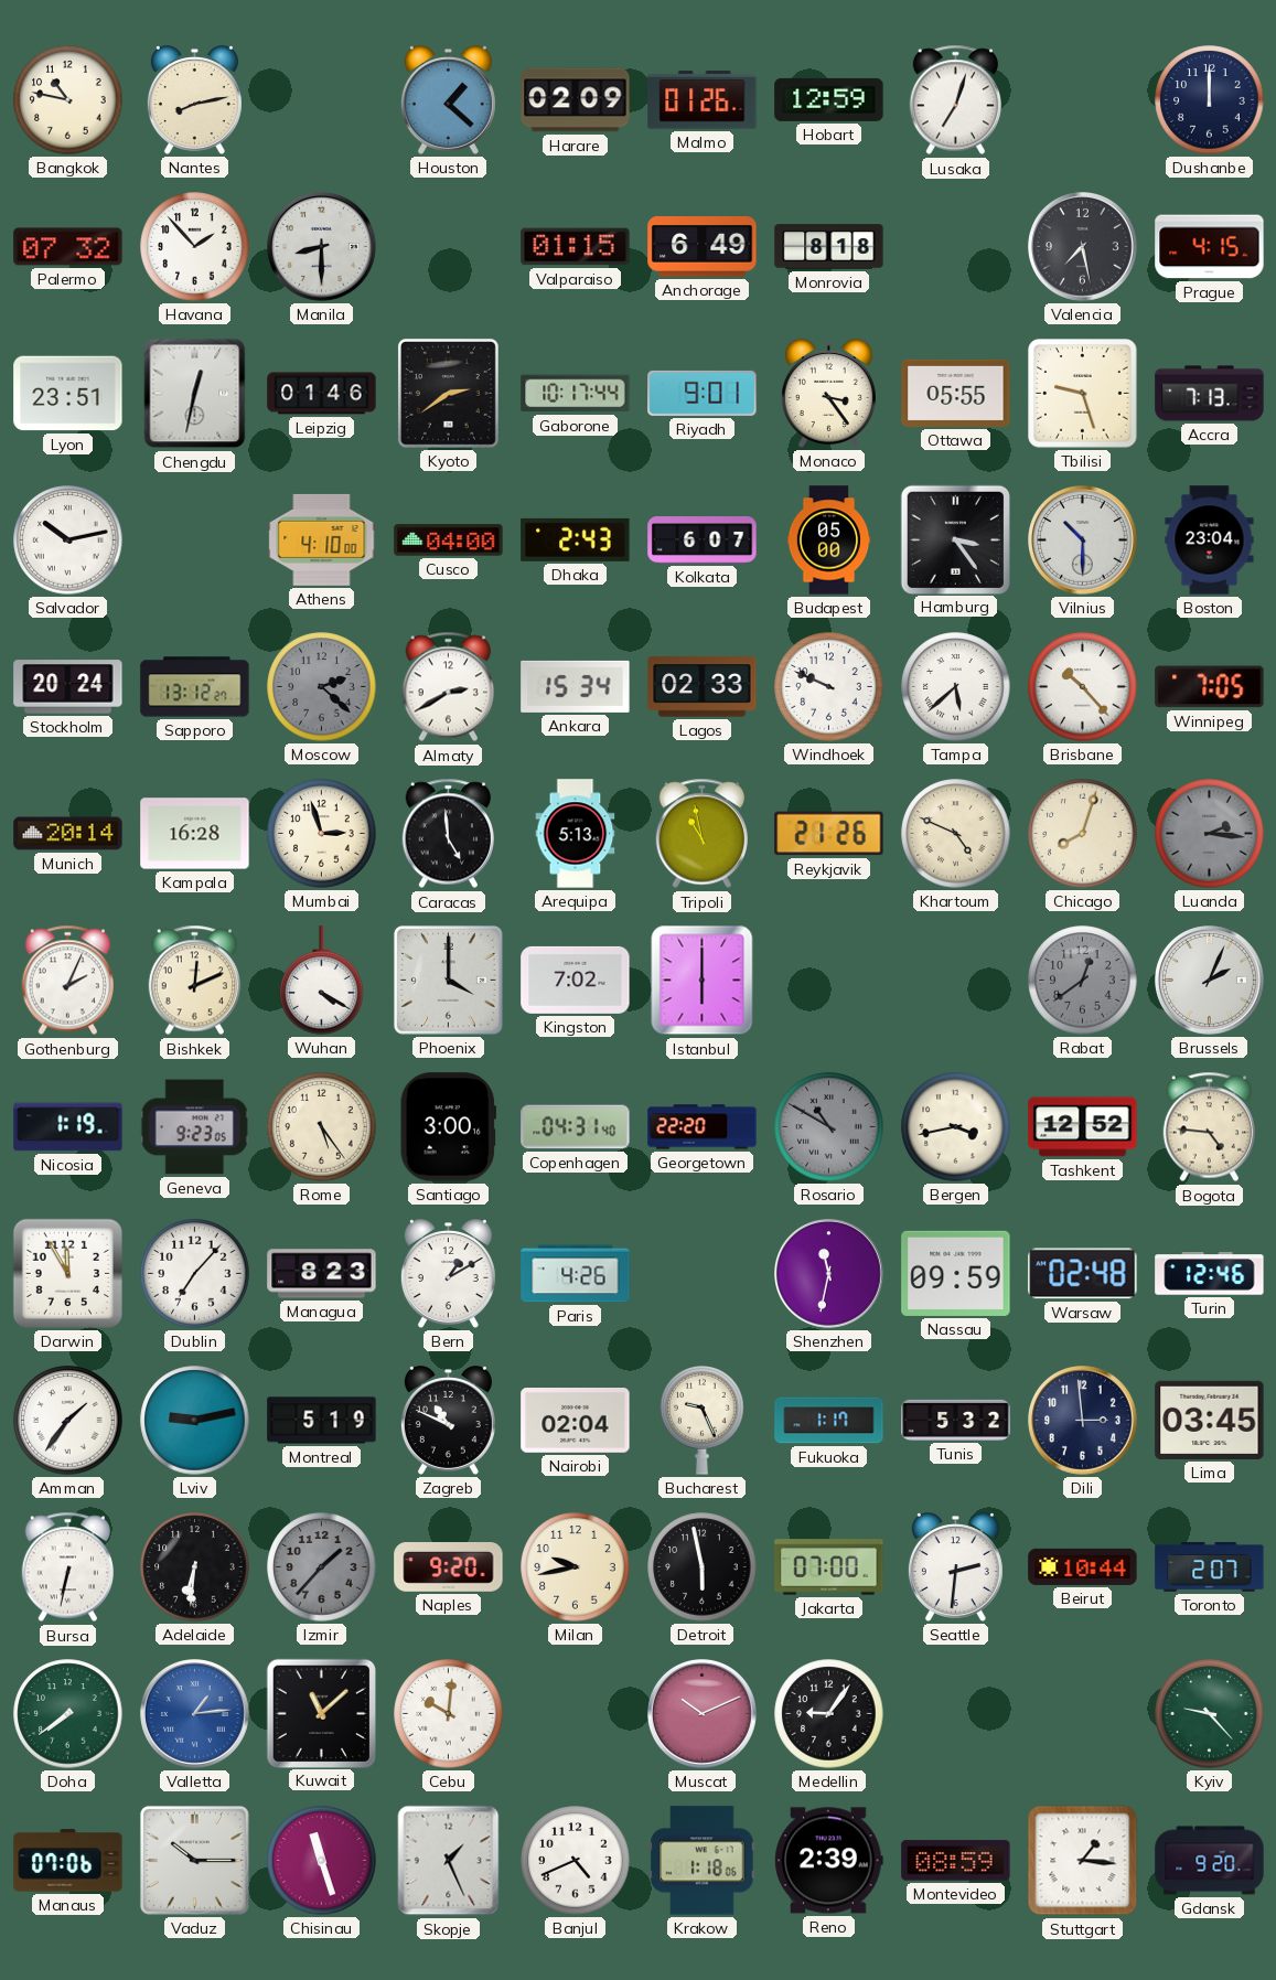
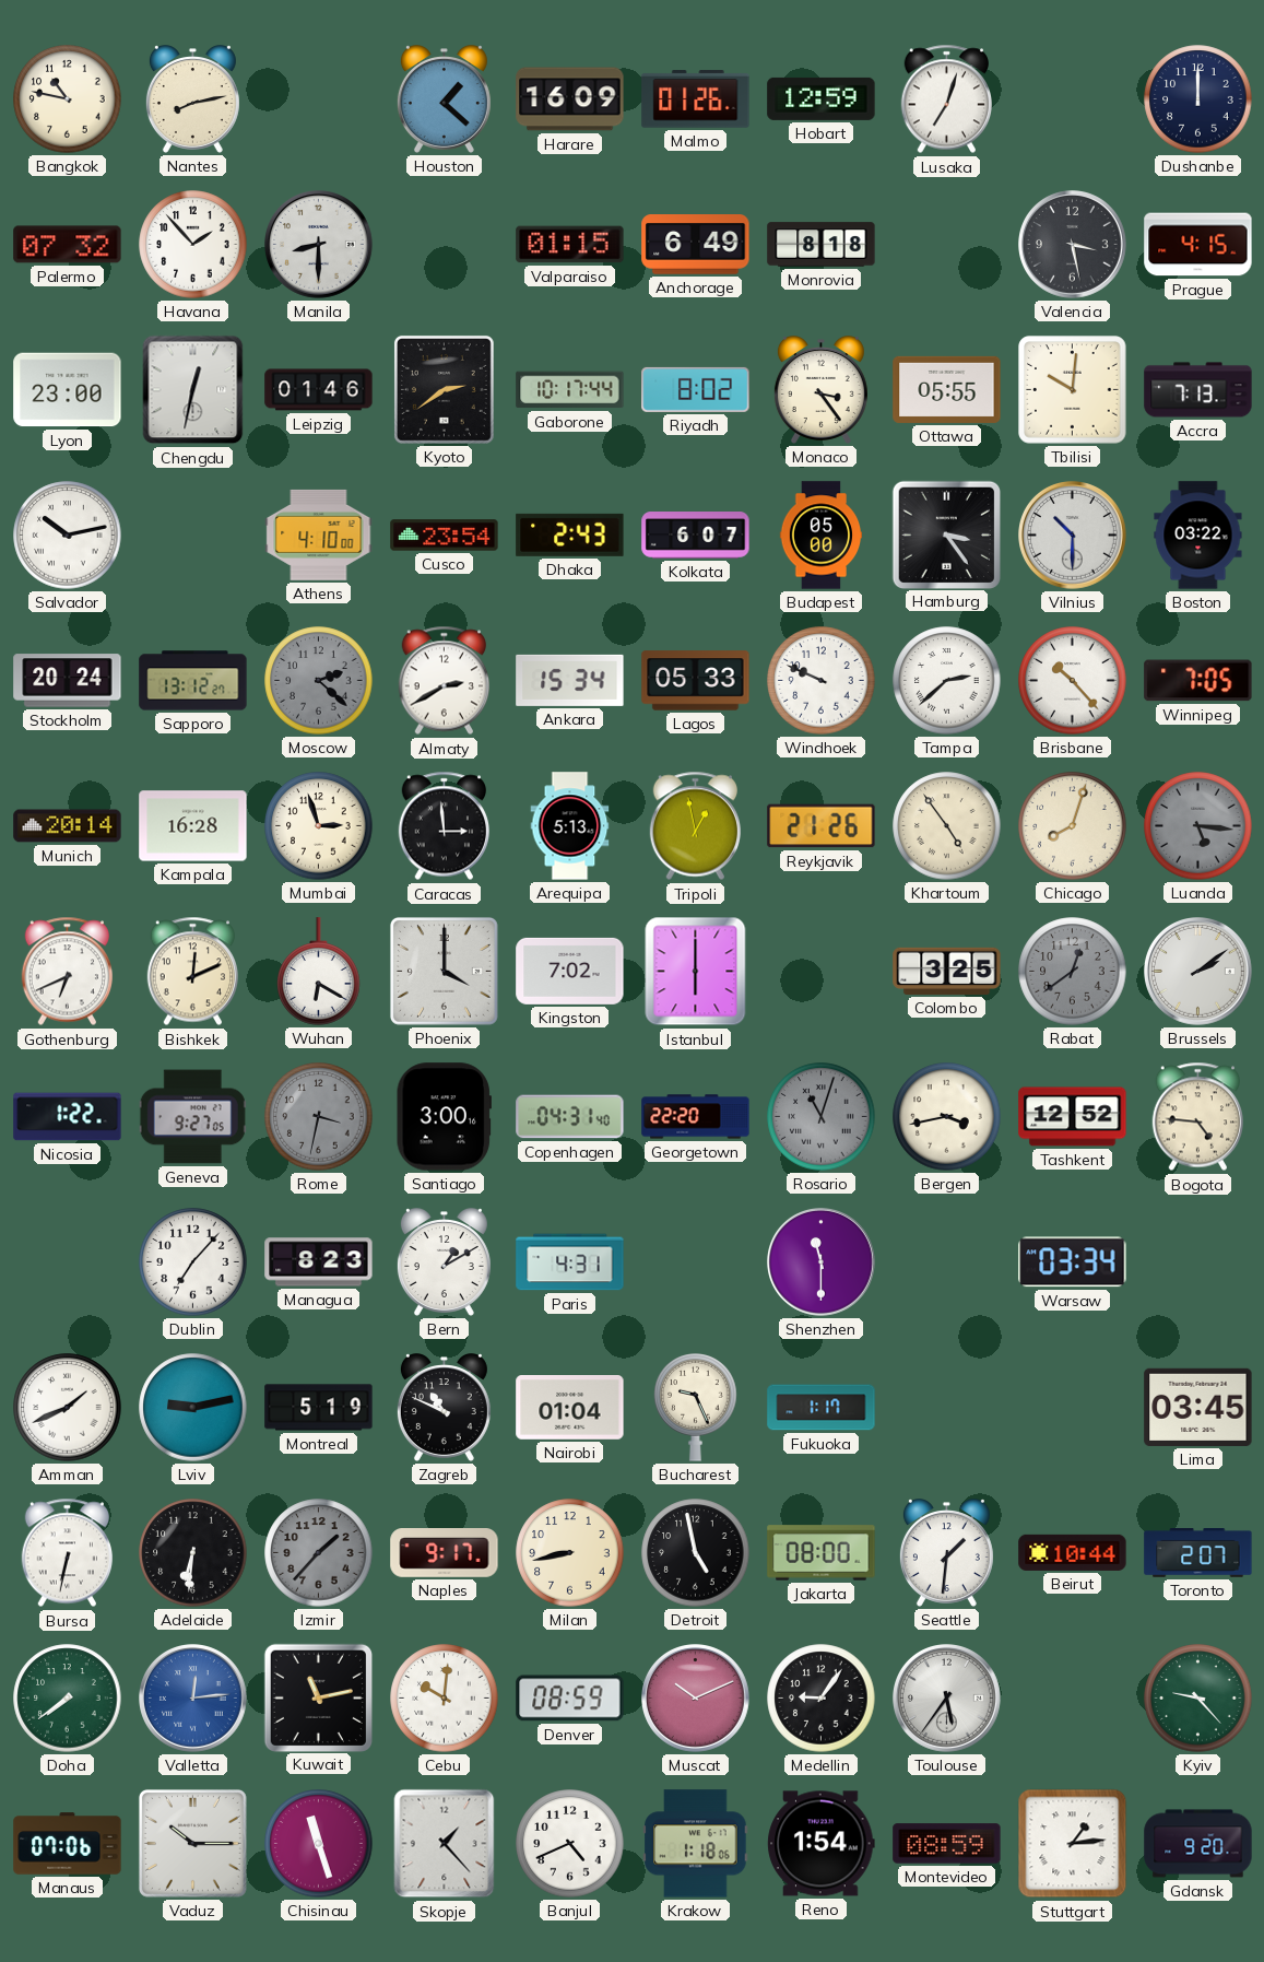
Harare: 02:09 -> 16:09
Valencia: 7:28 -> 3:28
Lyon: 23:51 -> 23:00
Riyadh: 9:01 -> 8:02
Tbilisi: 9:27 -> 10:01
Cusco: 04:00 -> 23:54
Boston: 23:04 -> 03:22
Lagos: 02:33 -> 05:33
Tampa: 5:38 -> 2:38
Caracas: 4:59 -> 2:59
Tripoli: 10:58 -> 12:58
Khartoum: 4:49 -> 4:54
Luanda: 2:16 -> 5:16
Gothenburg: 2:04 -> 6:41
Wuhan: 4:20 -> 6:20
Colombo: none -> 3:25
Brussels: 2:04 -> 2:09
Nicosia: 1:19 -> 1:22
Geneva: 9:23 -> 9:27
Rome: 5:24 -> 3:32
Rome dial: cream -> grey
Rosario: 10:50 -> 11:03
Darwin: 11:55 -> none
Paris: 4:26 -> 4:31
Shenzhen: 11:32 -> 11:30
Nassau: 09:59 -> none
Warsaw: 02:48 -> 03:34
Turin: 12:46 -> none
Amman: 1:36 -> 1:41
Nairobi: 02:04 -> 01:04
Tunis: 5:32 -> none
Dili: 2:59 -> none
Naples: 9:20 -> 9:17
Milan: 9:43 -> 8:43
Detroit: 5:58 -> 4:58
Jakarta: 07:00 -> 08:00
Seattle: 2:31 -> 1:31
Valletta: 1:14 -> 12:14
Kuwait: 11:08 -> 11:13
Denver: none -> 08:59
Toulouse: none -> 5:36
Skopje: 1:26 -> 1:23
Reno: 2:39 -> 1:54
Stuttgart: 1:16 -> 1:14
